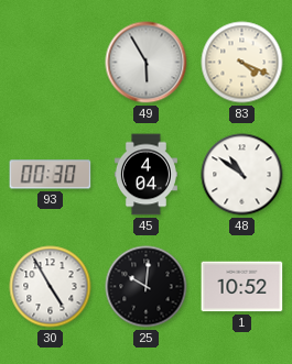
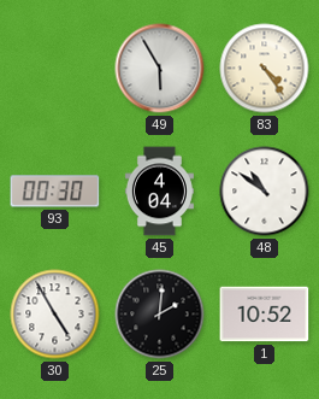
83: 4:19 -> 4:24
25: 10:01 -> 2:01
